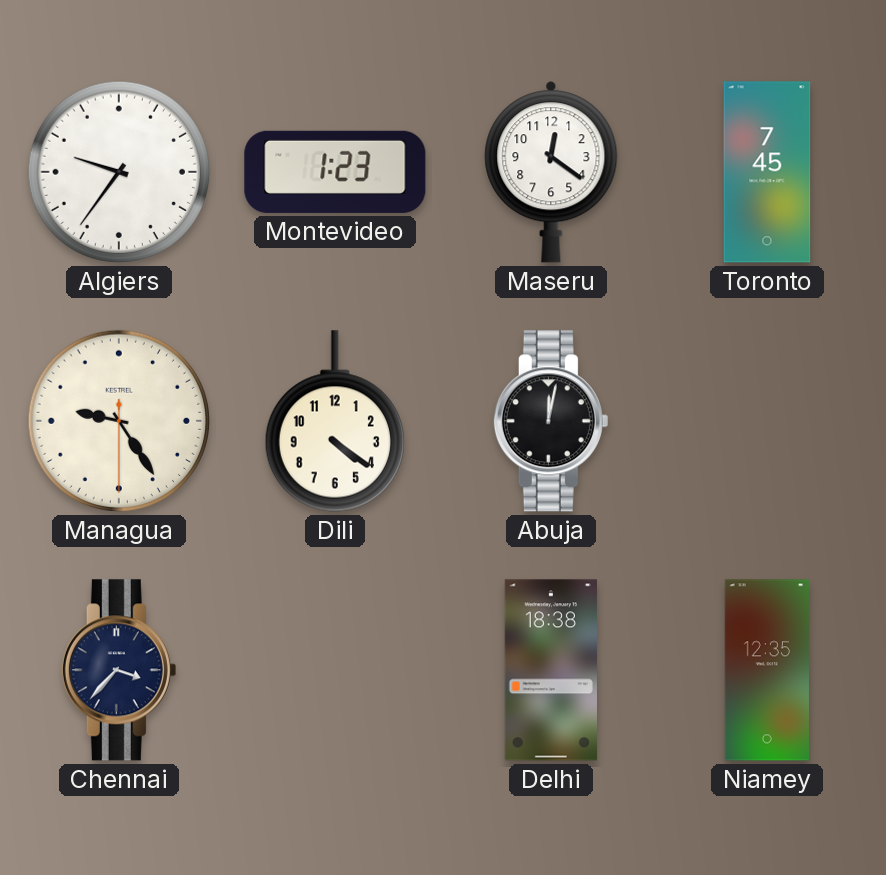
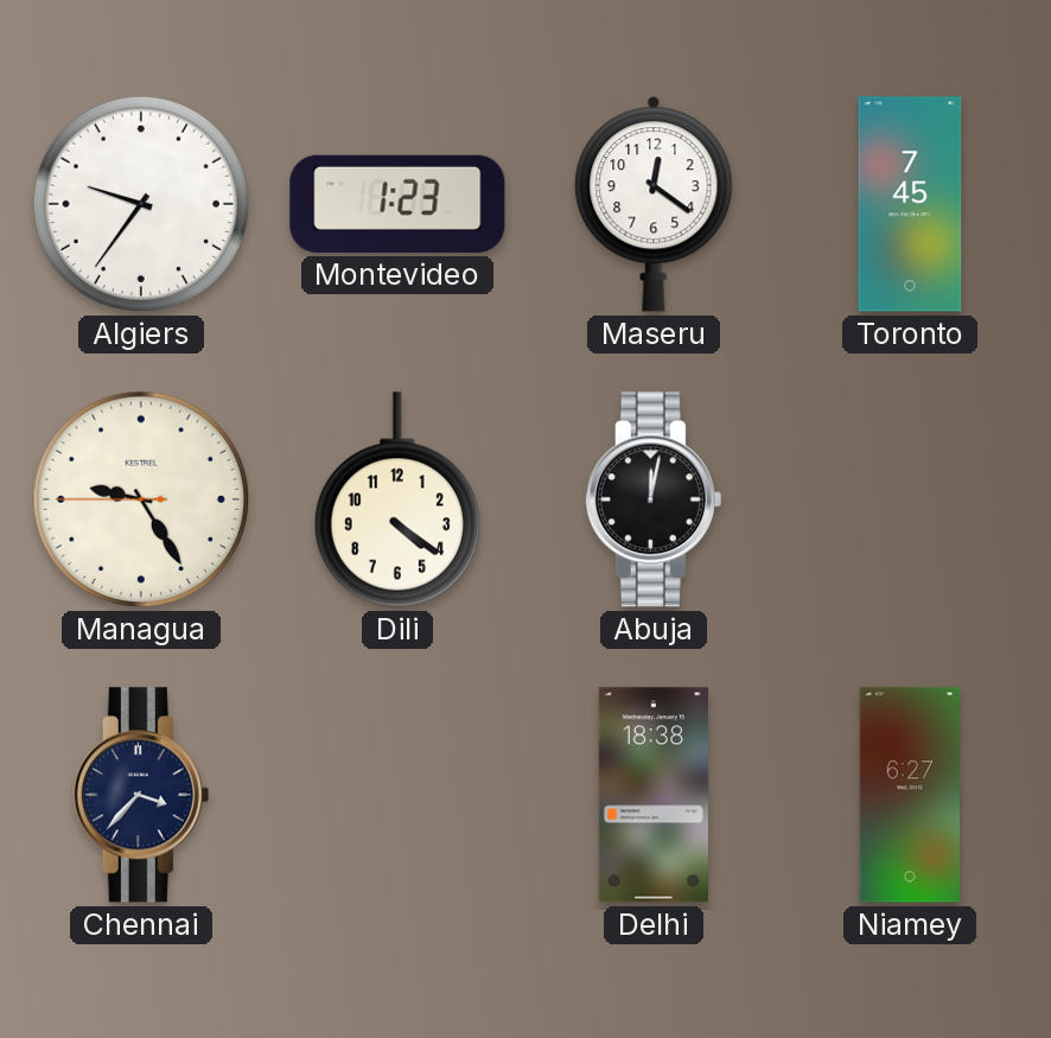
Managua: 9:24:30 -> 9:24:45
Niamey: 12:35 -> 6:27
